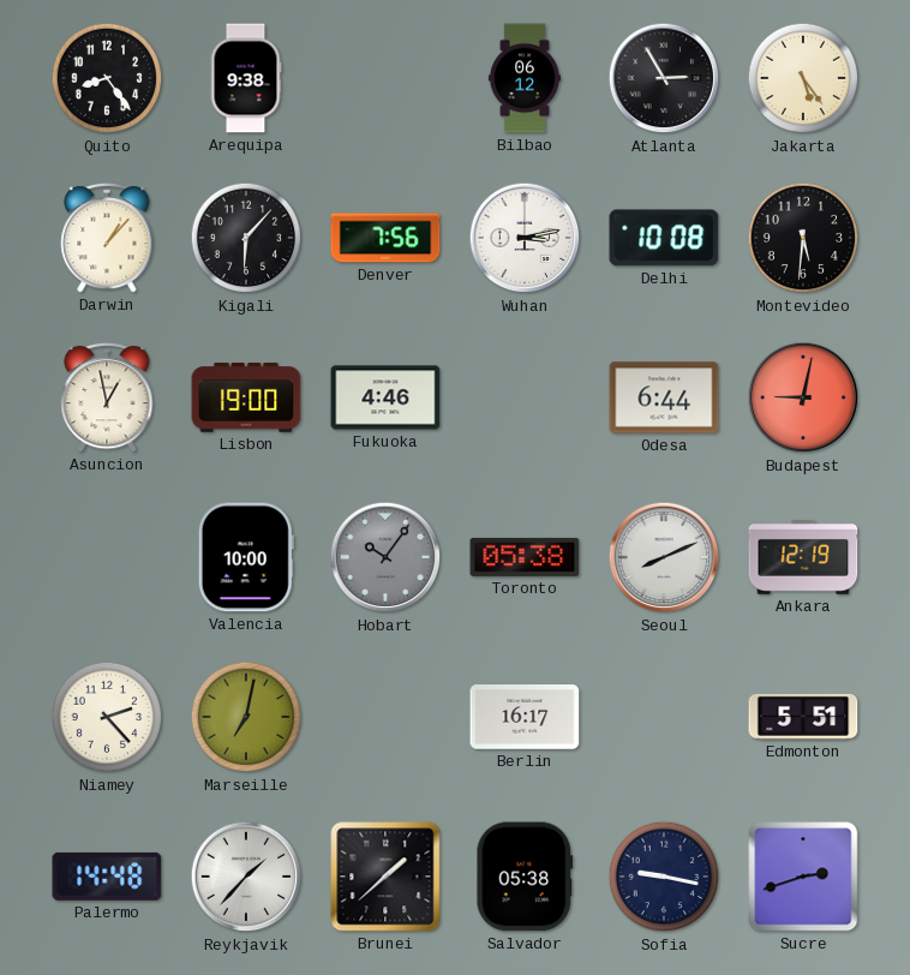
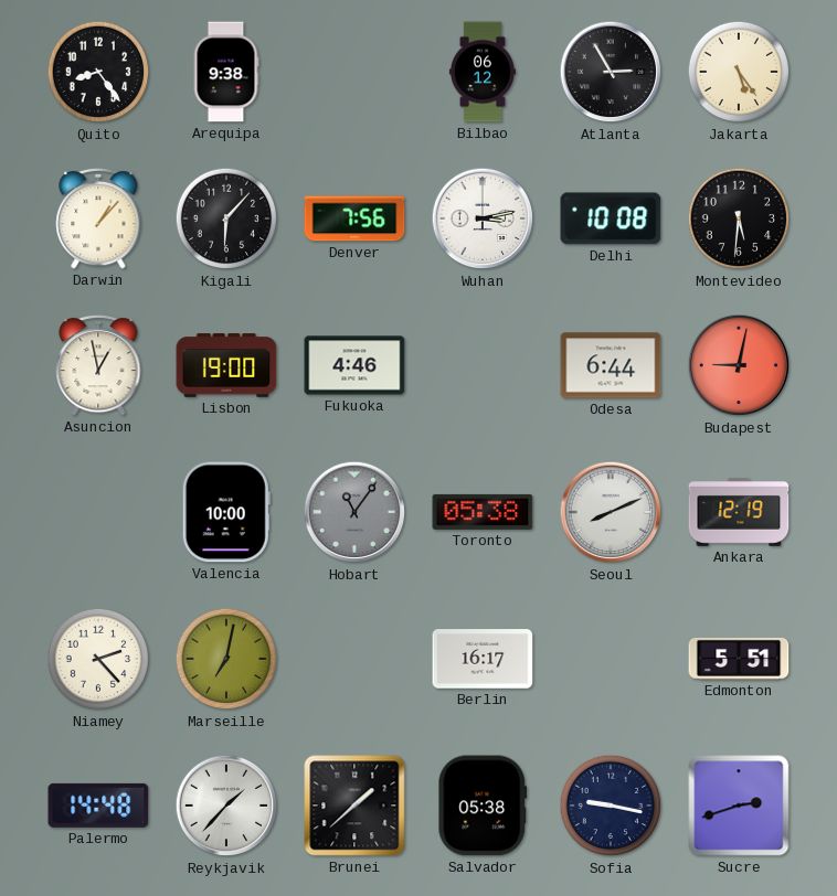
Hobart: 10:06 -> 11:06
